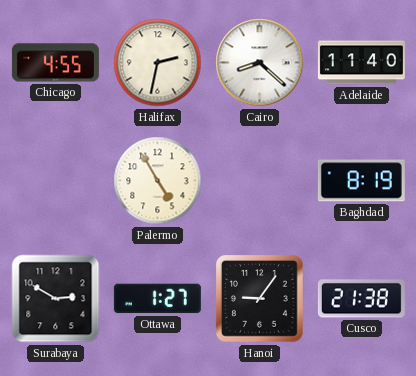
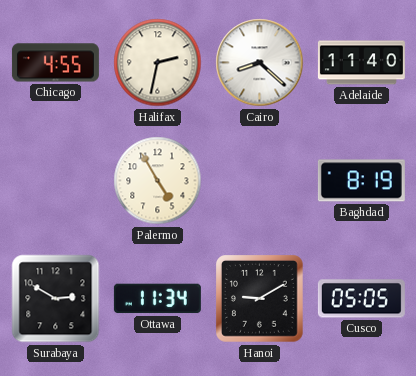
Ottawa: 1:27 -> 11:34
Hanoi: 9:06 -> 9:10
Cusco: 21:38 -> 05:05
